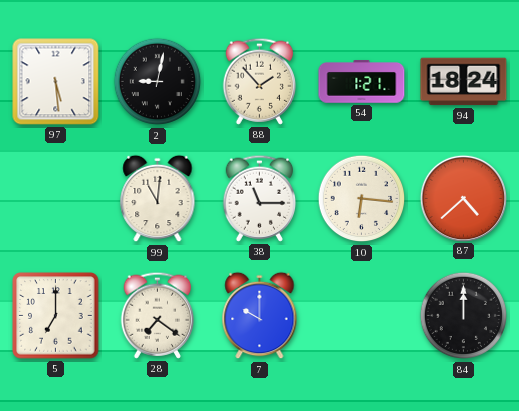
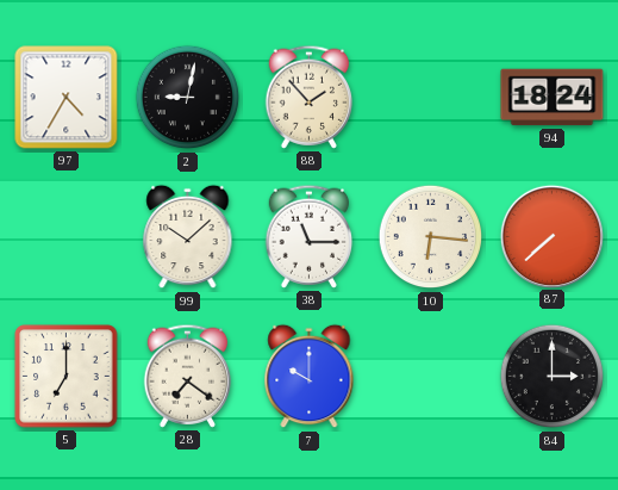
97: 5:29 -> 4:35
54: 1:21 -> none
99: 11:01 -> 10:08
87: 4:38 -> 7:38
84: 12:00 -> 3:00
